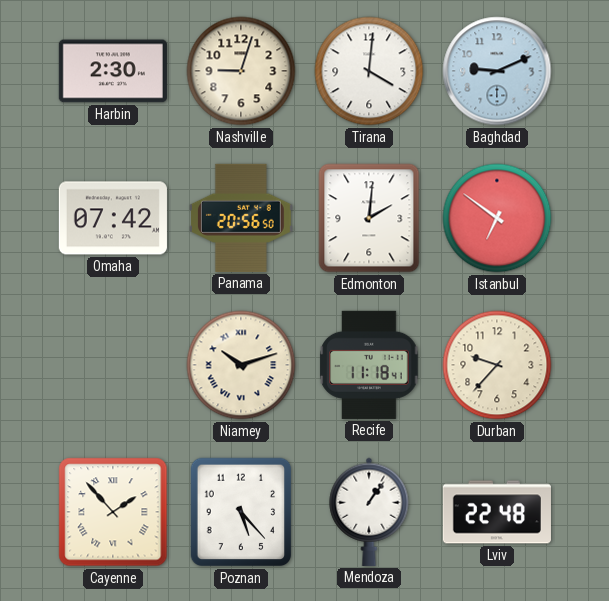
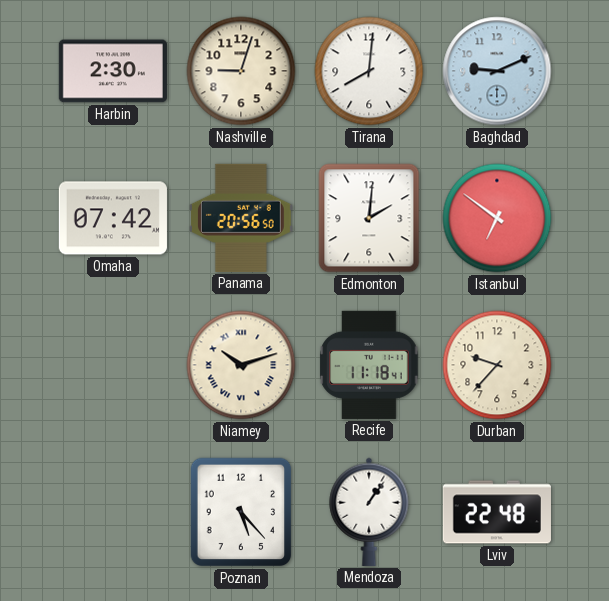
Tirana: 4:01 -> 8:01
Cayenne: 1:53 -> none
